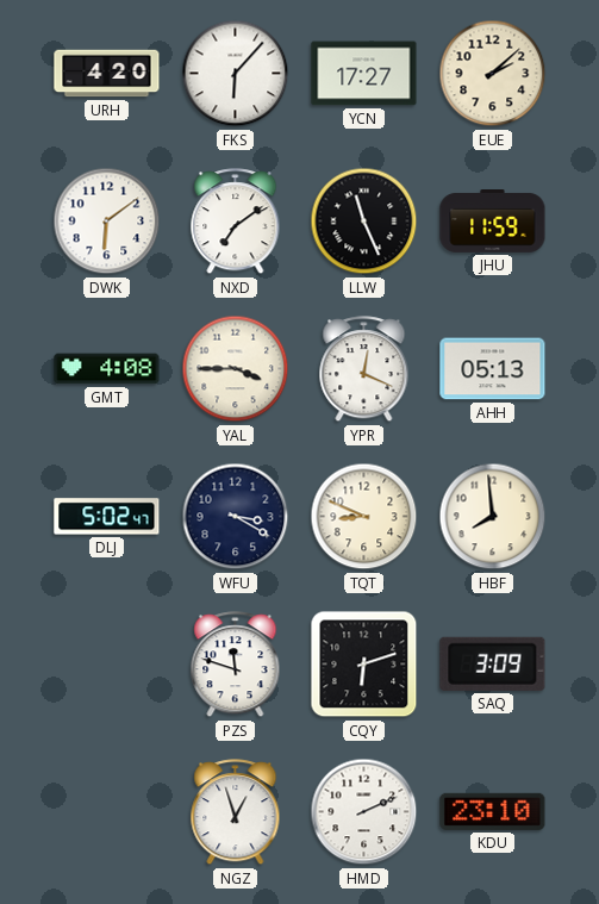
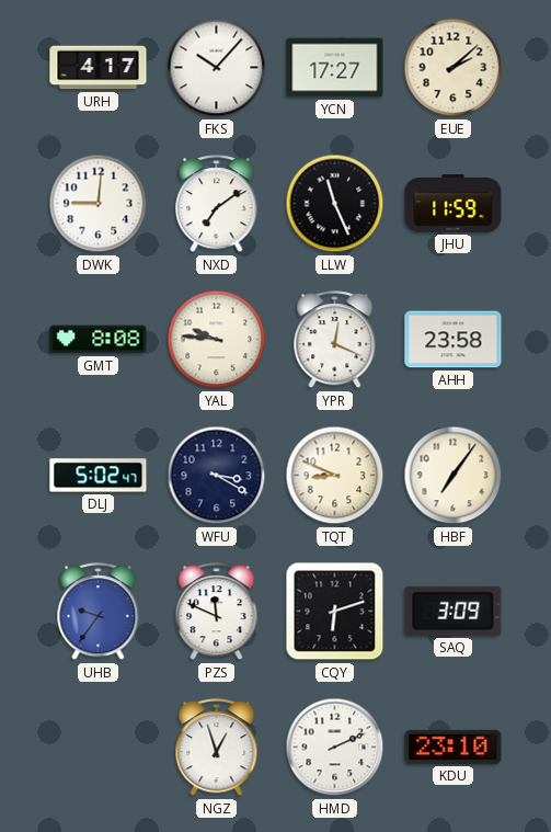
URH: 4:20 -> 4:17
FKS: 6:07 -> 10:07
DWK: 6:09 -> 9:01
GMT: 4:08 -> 8:08
YAL: 3:45 -> 9:46
AHH: 05:13 -> 23:58
HBF: 7:59 -> 7:06
UHB: none -> 9:36
PZS: 11:48 -> 11:49
